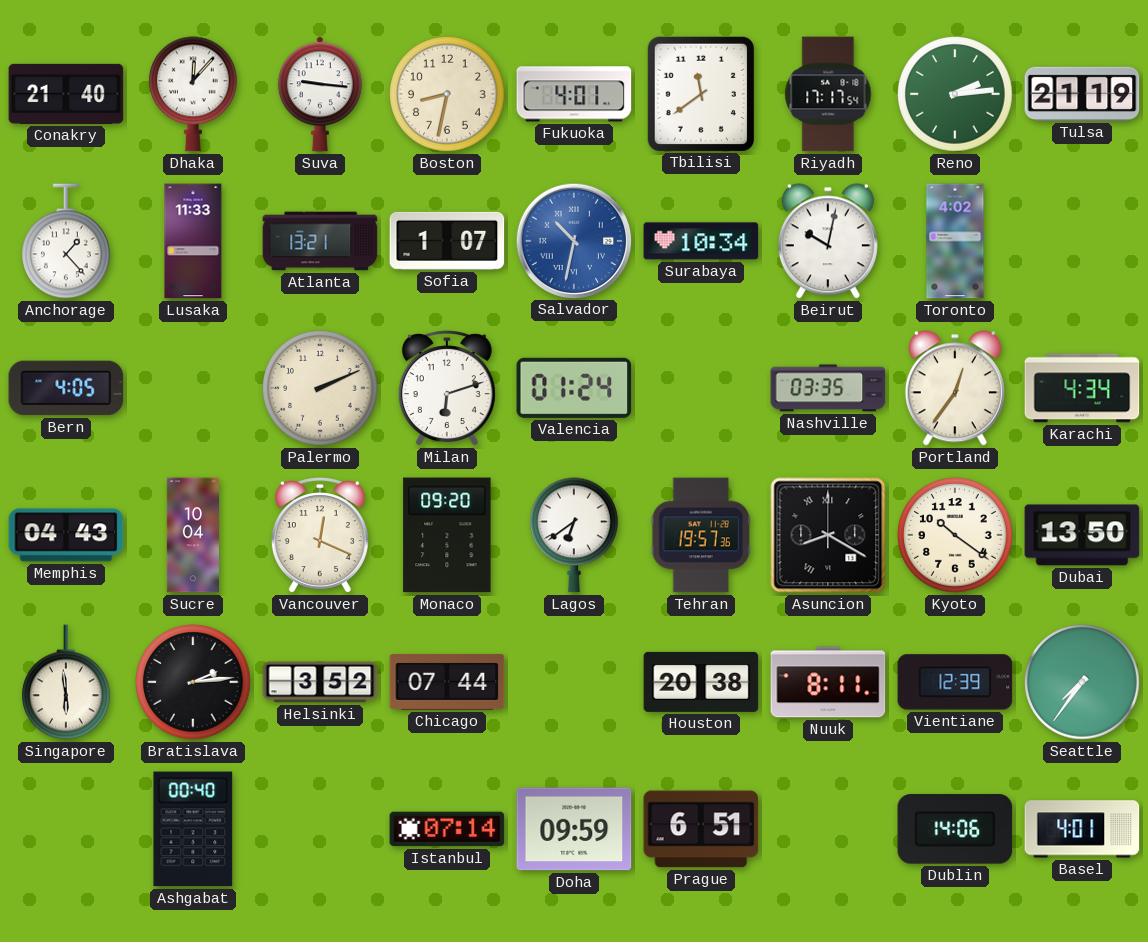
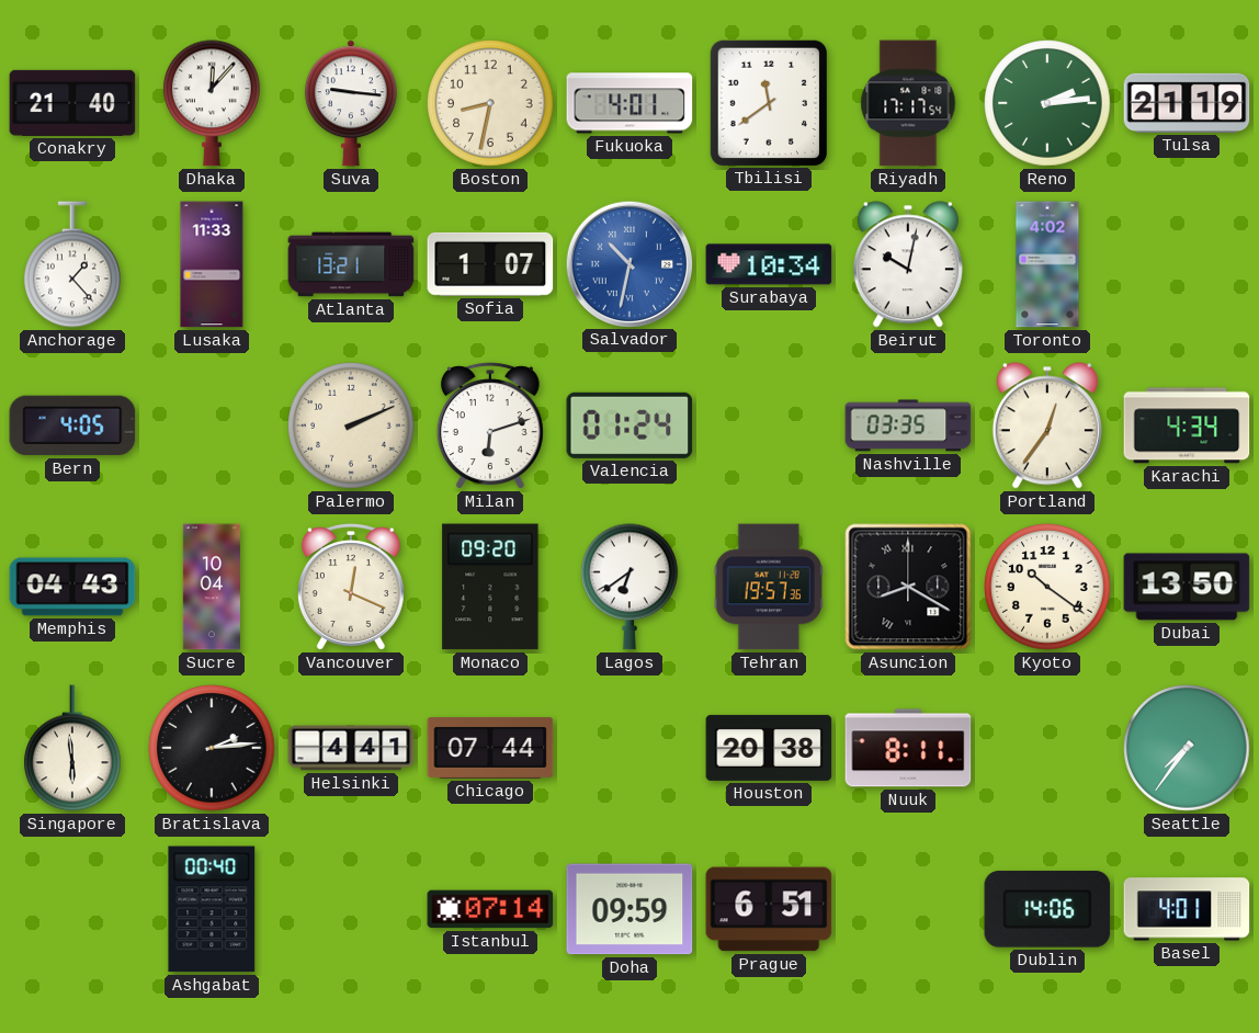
Helsinki: 3:52 -> 4:41
Vientiane: 12:39 -> none
